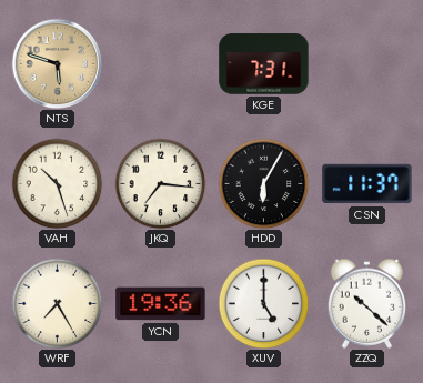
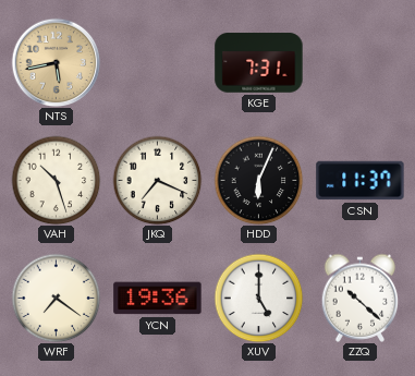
NTS: 5:48 -> 5:43
JKQ: 7:16 -> 7:19
HDD: 6:05 -> 6:04
WRF: 7:25 -> 7:21
